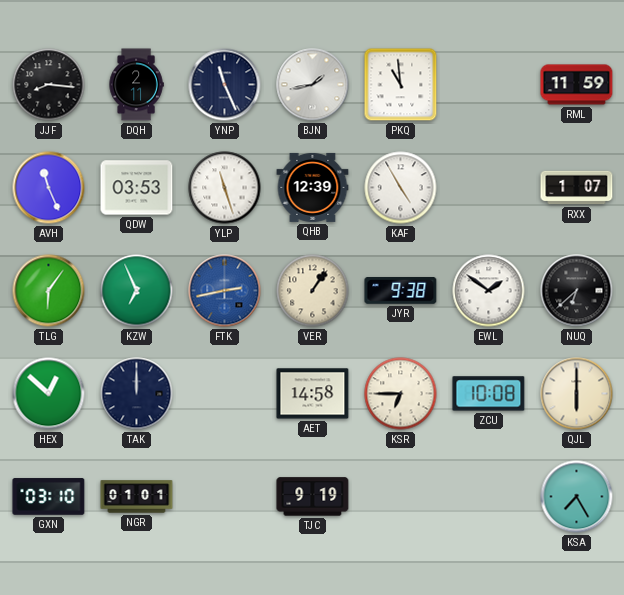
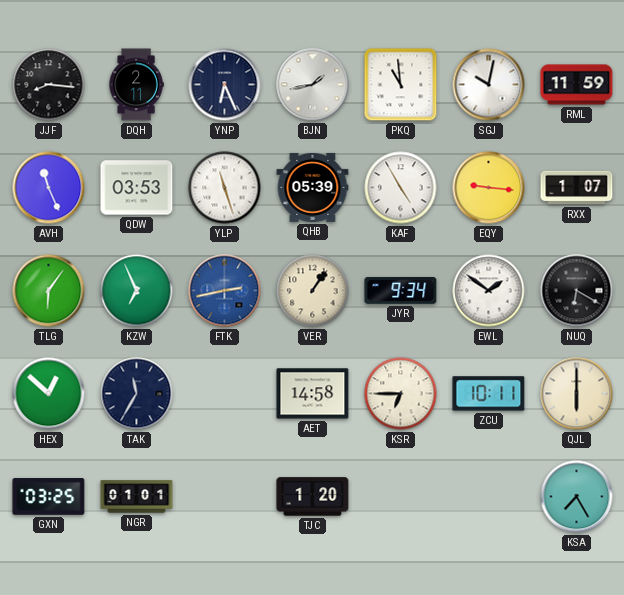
YNP: 11:26 -> 6:26
SGJ: none -> 10:02
QHB: 12:39 -> 05:39
EQY: none -> 9:16
JYR: 9:38 -> 9:34
NUQ: 6:38 -> 6:20
TAK: 12:00 -> 11:35
ZCU: 10:08 -> 10:11
GXN: 03:10 -> 03:25
TJC: 9:19 -> 1:20
